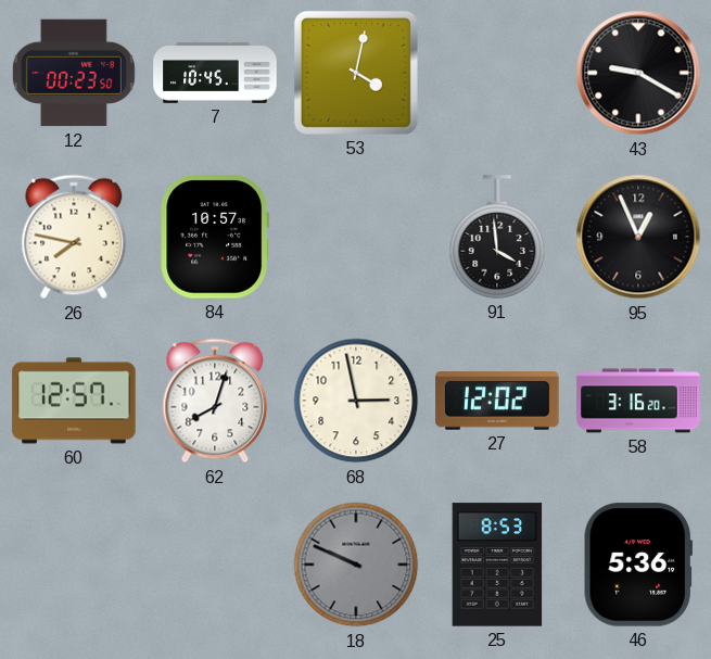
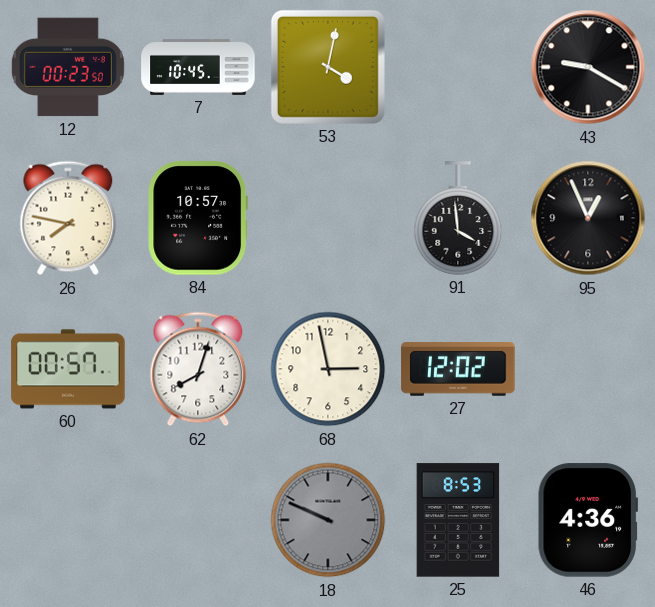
60: 12:57 -> 00:57
58: 3:16 -> none
46: 5:36 -> 4:36
